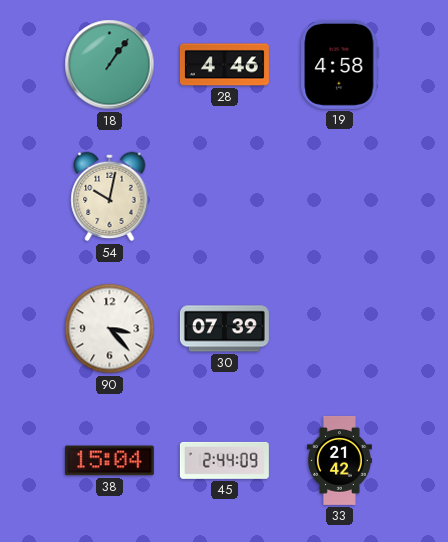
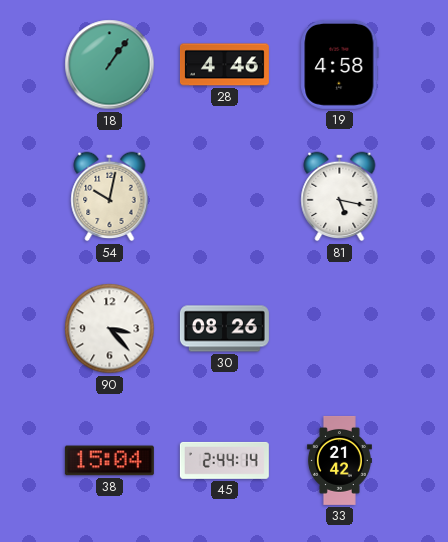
81: none -> 5:17
30: 07:39 -> 08:26
45: 2:44:09 -> 2:44:14
